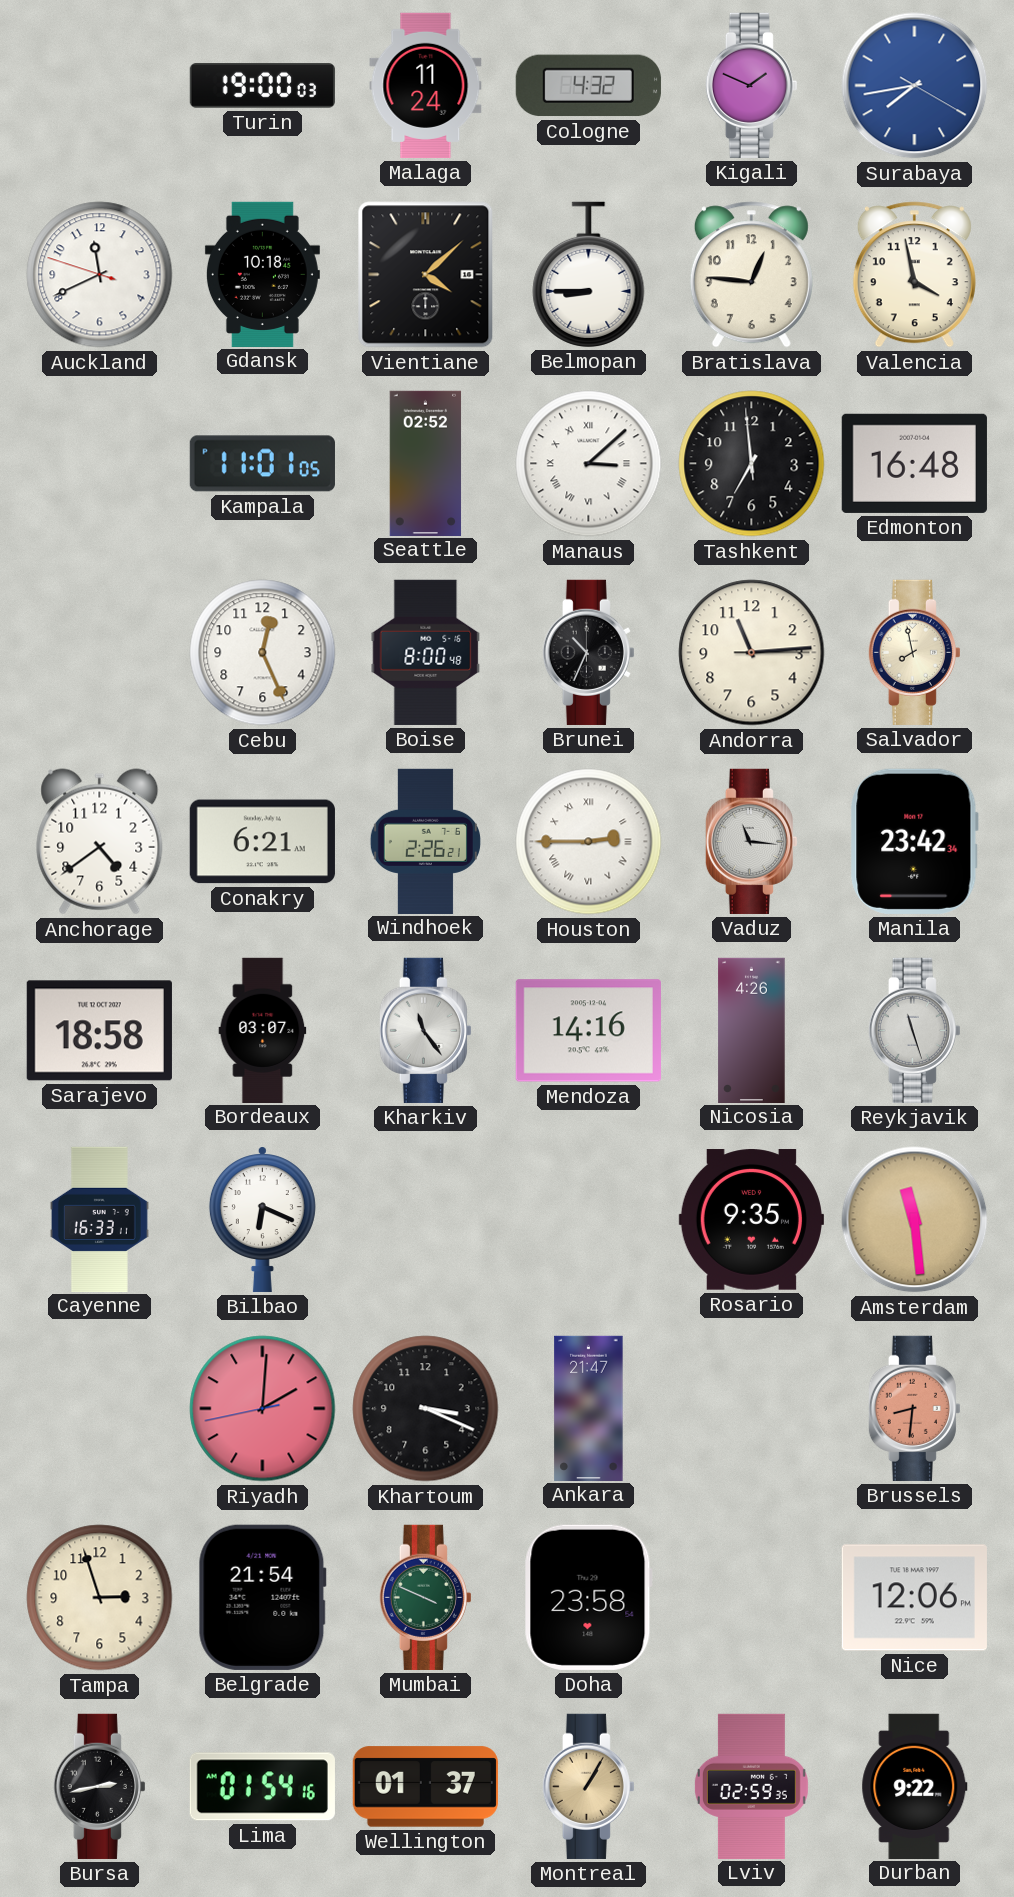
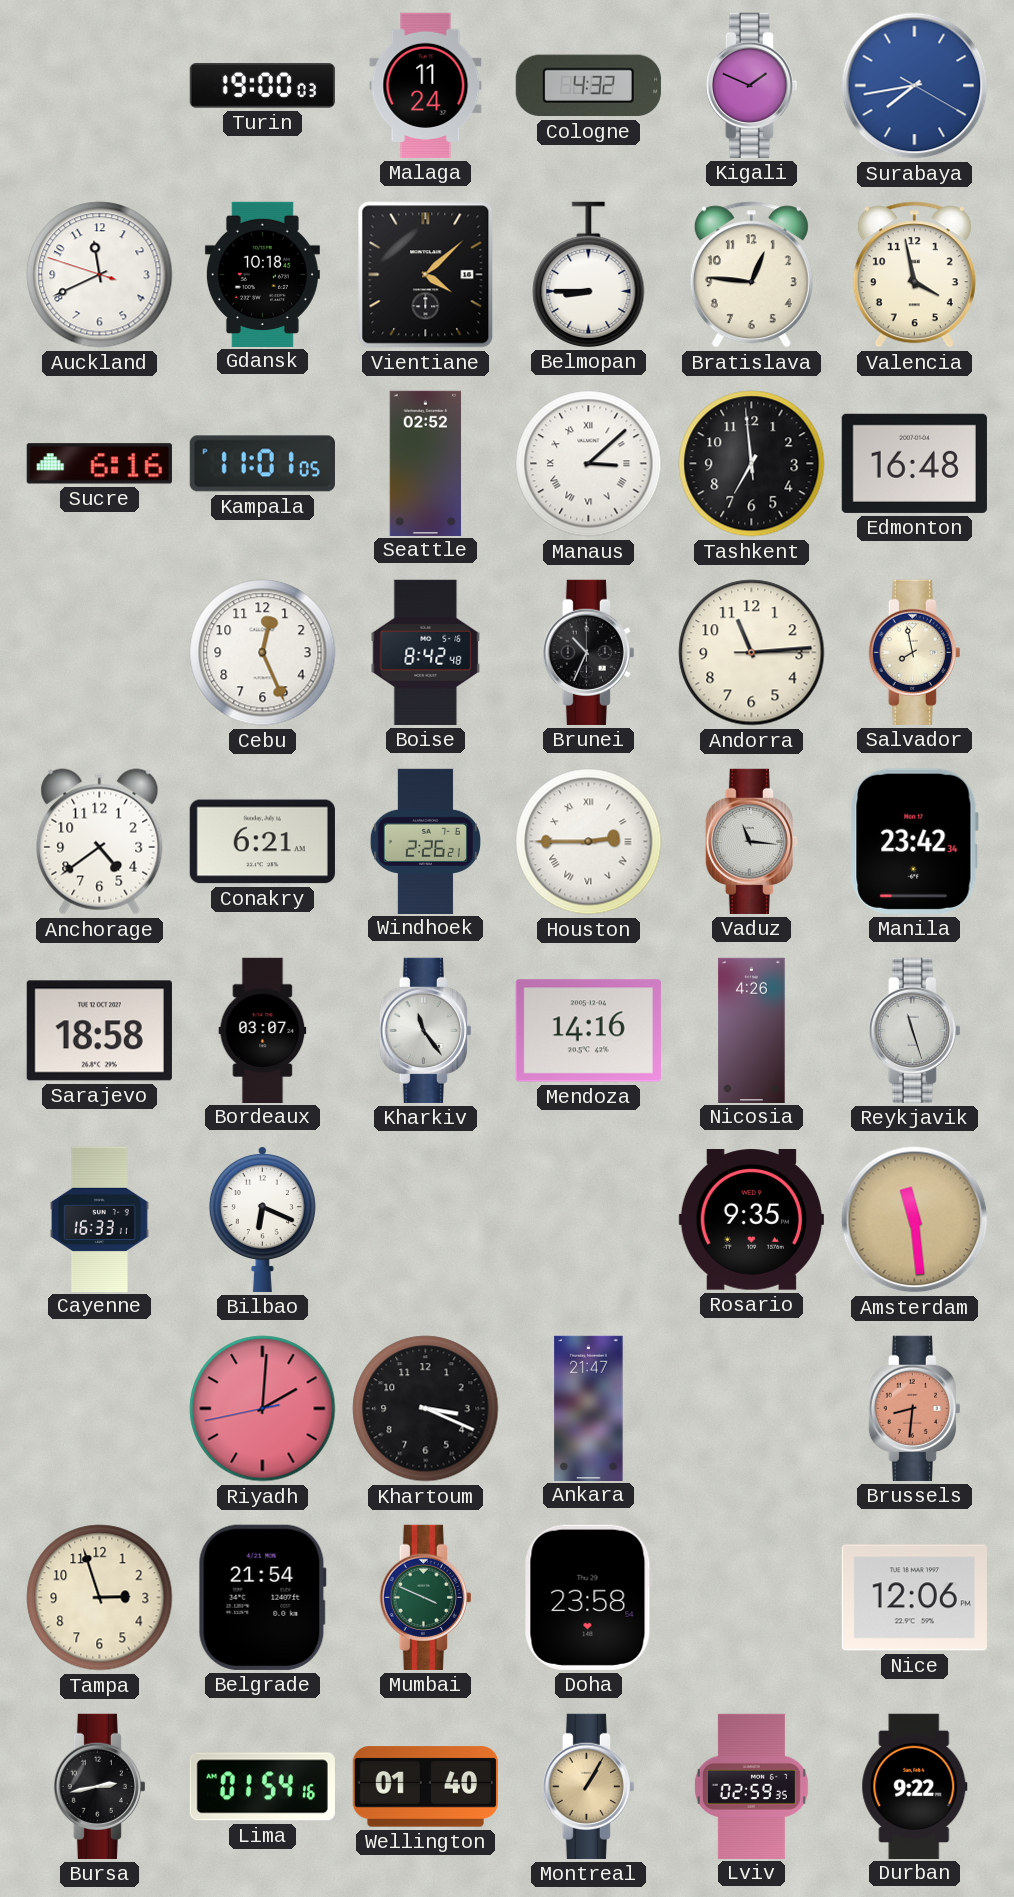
Sucre: none -> 6:16
Boise: 8:00 -> 8:42
Wellington: 01:37 -> 01:40
